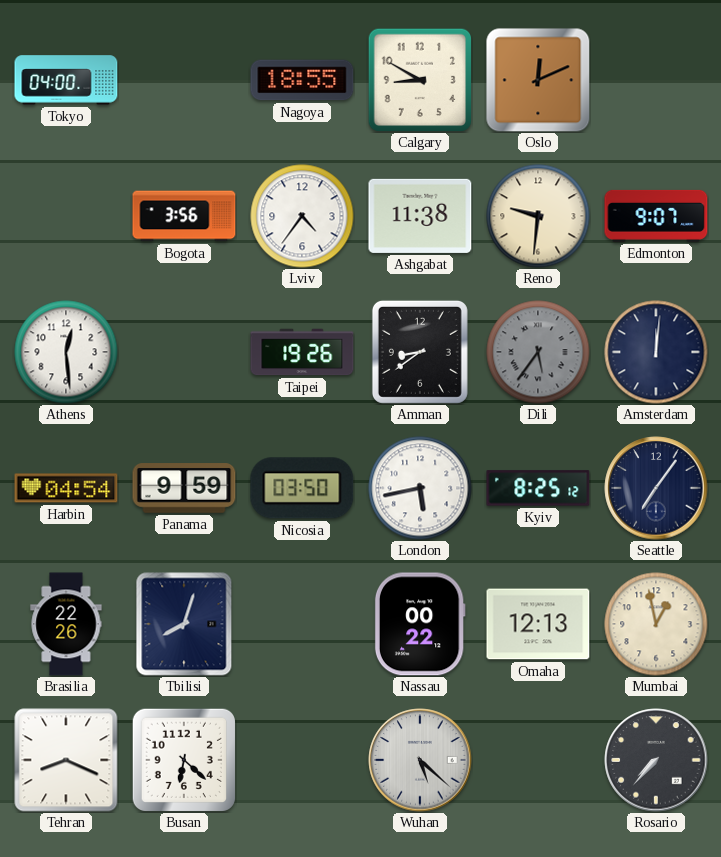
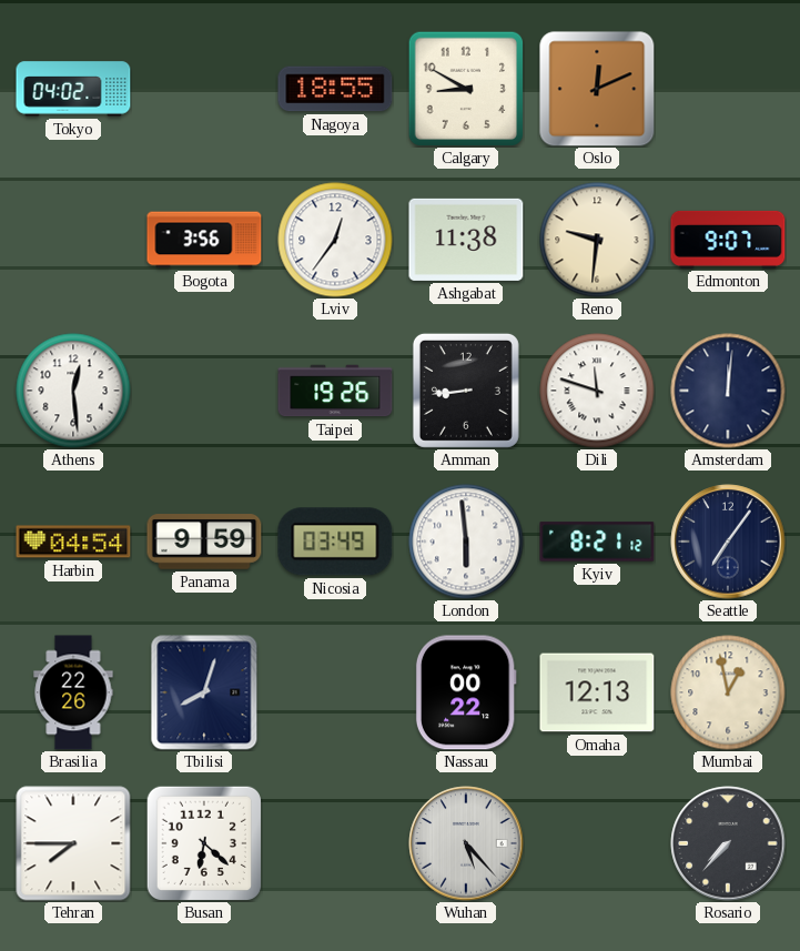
Tokyo: 04:00 -> 04:02
Lviv: 4:36 -> 12:36
Amman: 8:39 -> 8:44
Dili: 5:36 -> 11:48
Dili dial: grey -> white
Nicosia: 03:50 -> 03:49
London: 5:43 -> 5:59
Kyiv: 8:25 -> 8:21
Tehran: 8:19 -> 7:45
Wuhan: 5:22 -> 5:23
